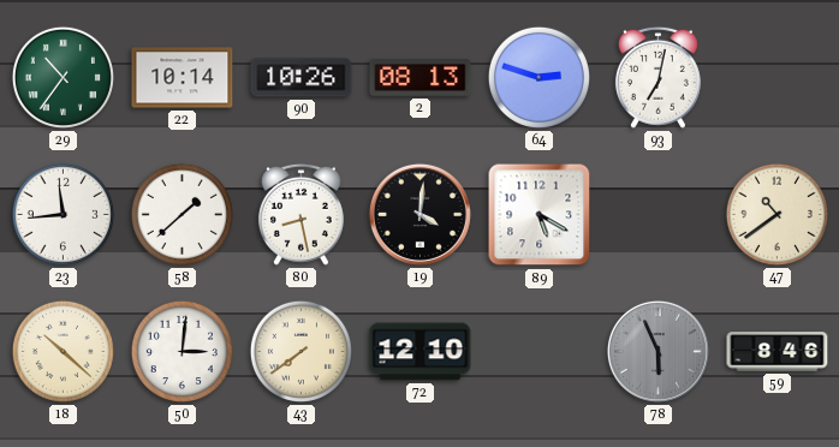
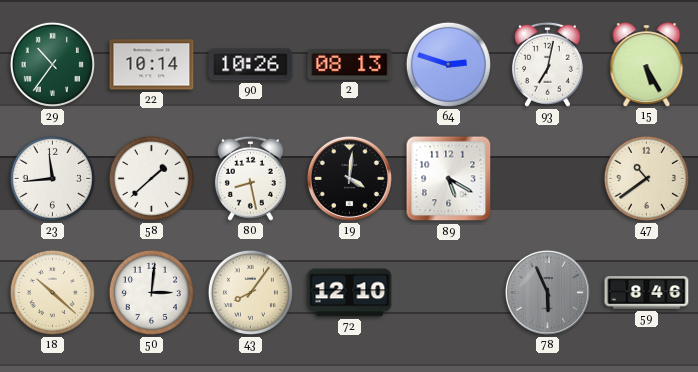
15: none -> 5:25
43: 7:39 -> 8:06
